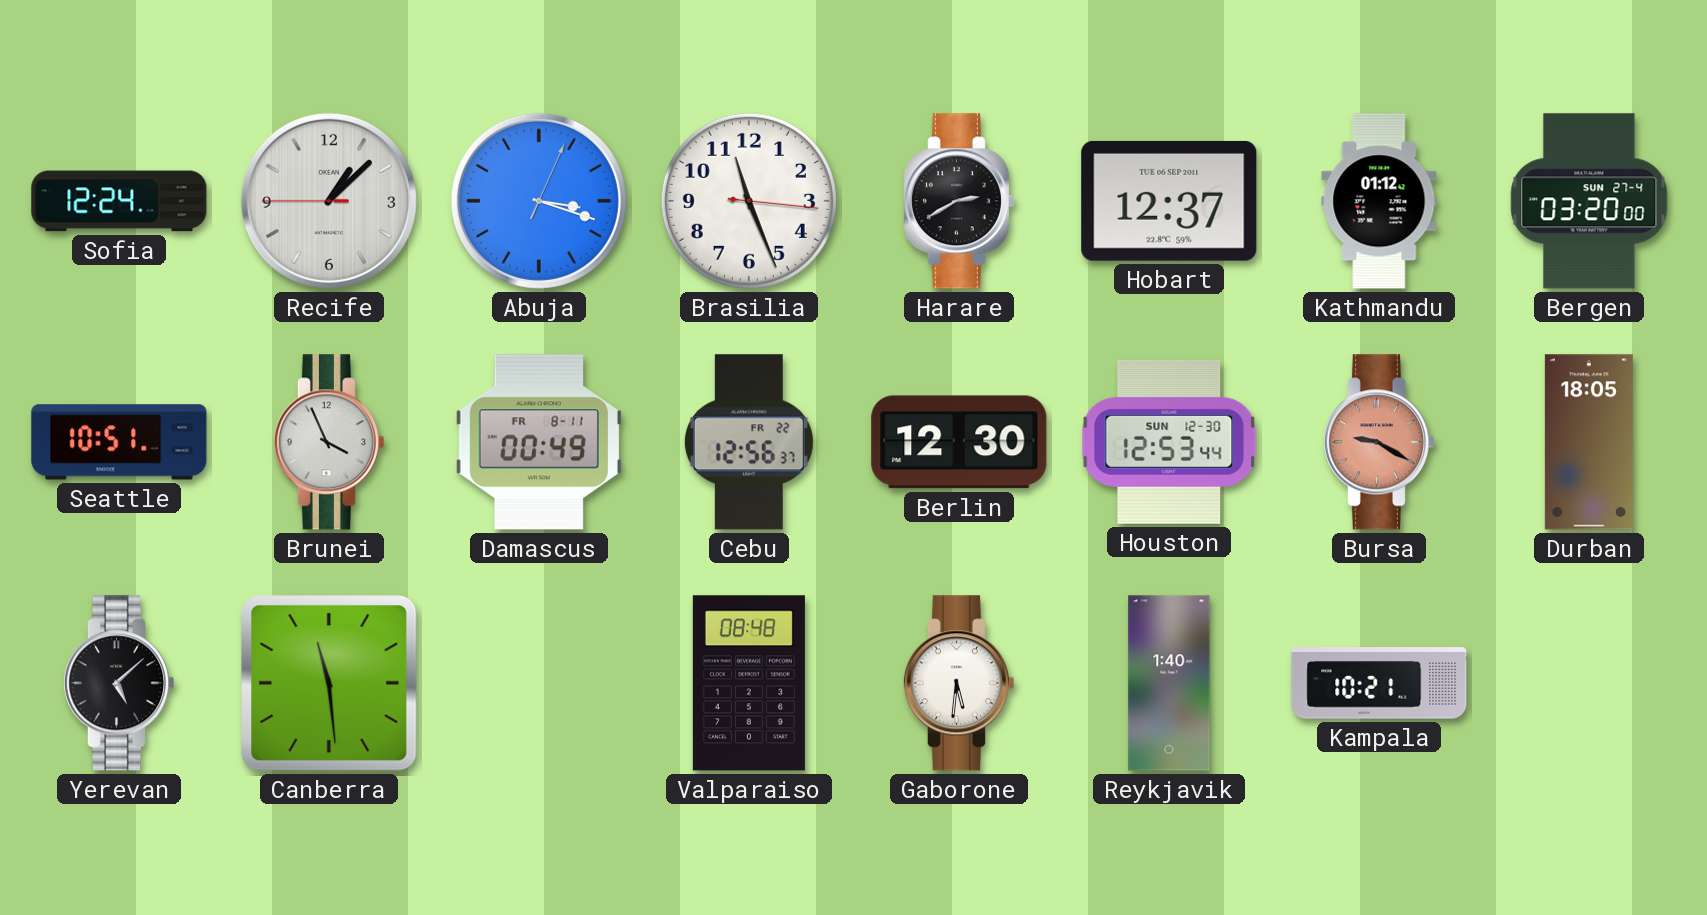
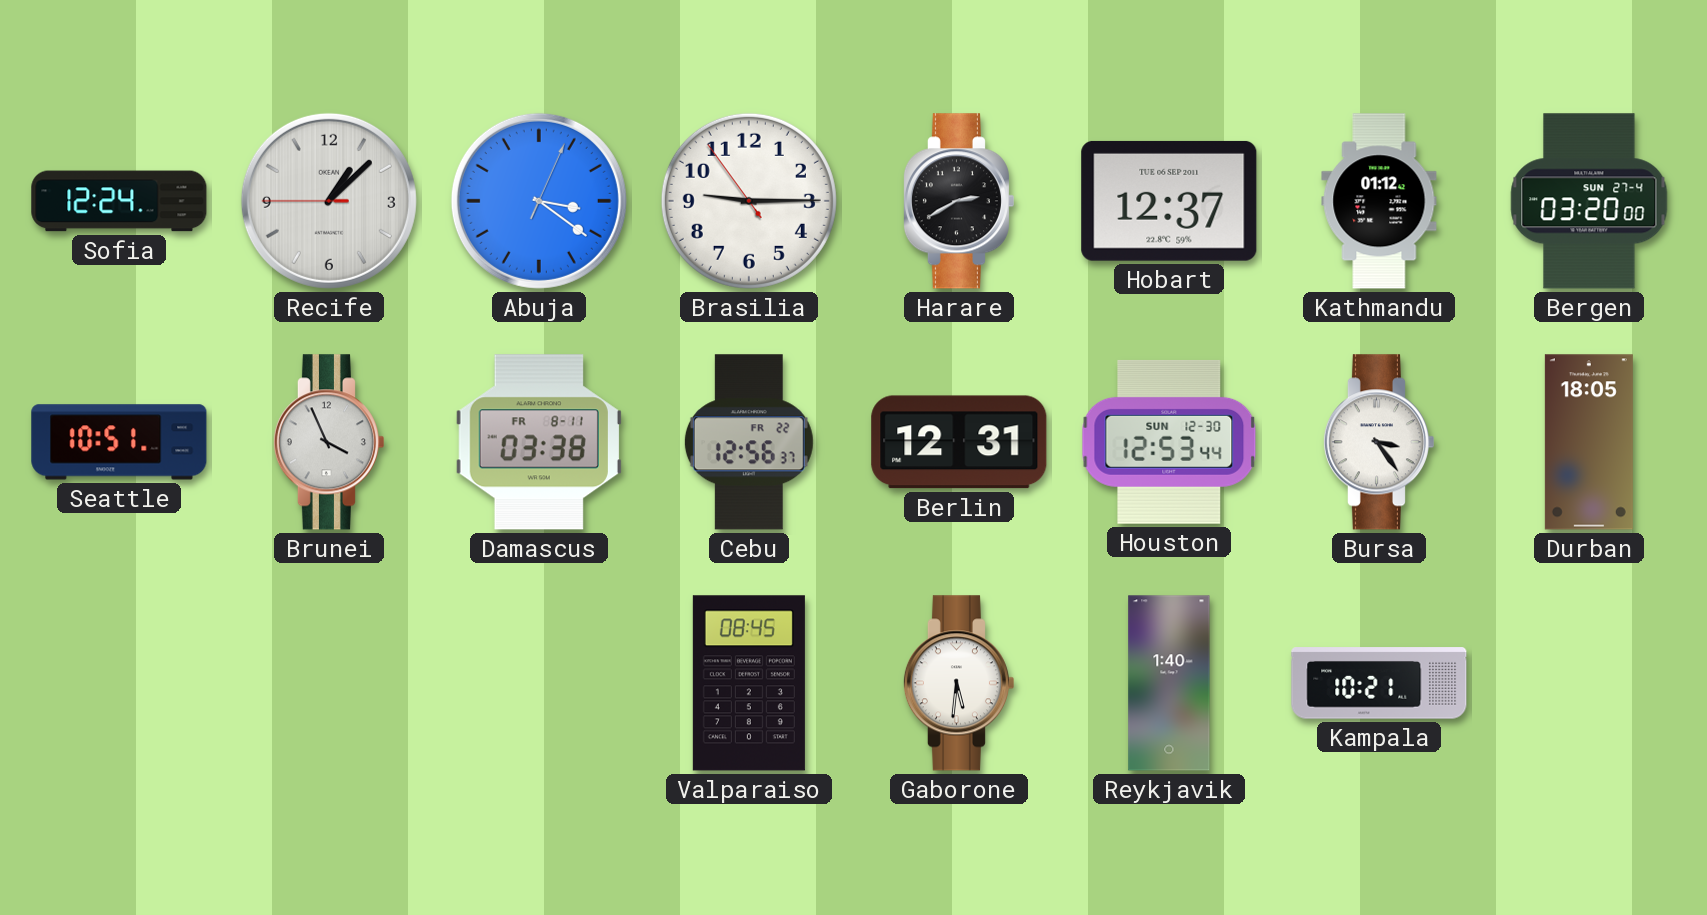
Abuja: 3:18 -> 3:21
Brasilia: 11:26 -> 9:14
Damascus: 00:49 -> 03:38
Berlin: 12:30 -> 12:31
Bursa: 9:20 -> 3:24
Bursa dial: salmon -> white
Yerevan: 5:08 -> none
Canberra: 11:29 -> none
Valparaiso: 08:48 -> 08:45
